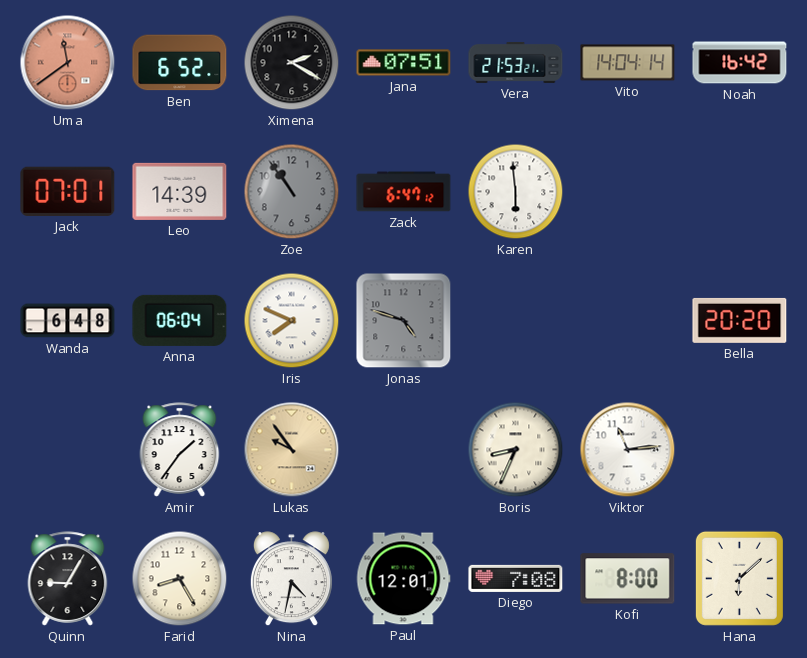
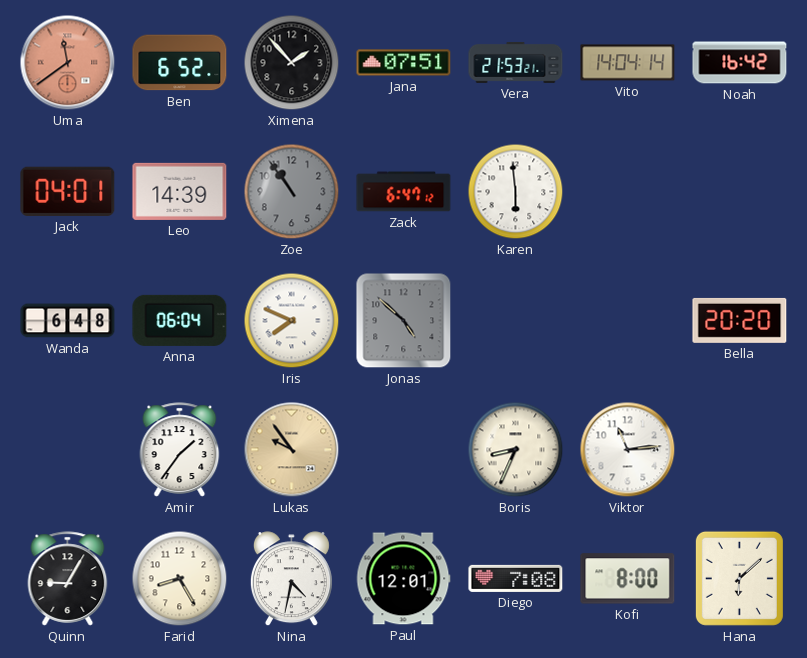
Ximena: 2:20 -> 1:53
Jack: 07:01 -> 04:01
Jonas: 4:48 -> 4:52
